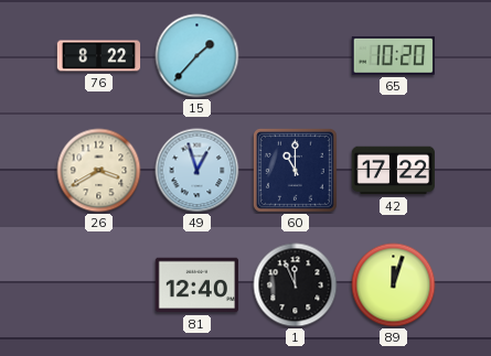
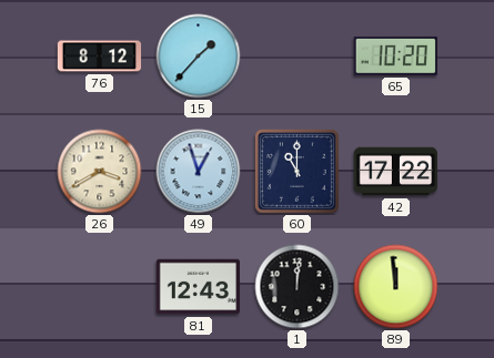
76: 8:22 -> 8:12
81: 12:40 -> 12:43
1: 11:56 -> 12:01
89: 12:03 -> 11:59
